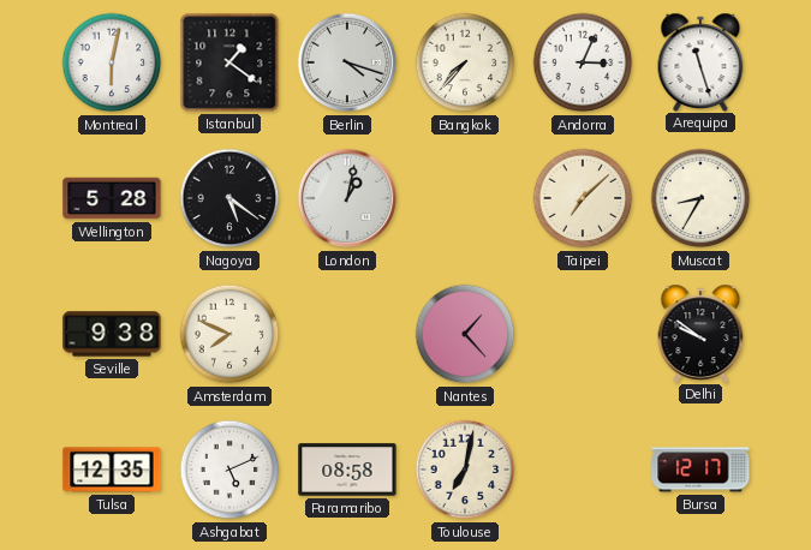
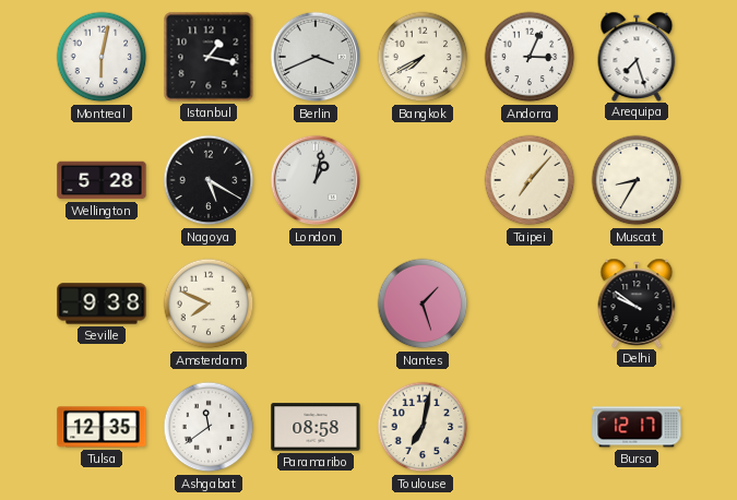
Istanbul: 1:21 -> 1:17
Berlin: 4:18 -> 3:41
Bangkok: 7:37 -> 7:40
Arequipa: 11:27 -> 7:27
Nagoya: 5:21 -> 5:20
Taipei: 7:08 -> 7:07
Nantes: 1:23 -> 1:27
Ashgabat: 5:11 -> 11:39
